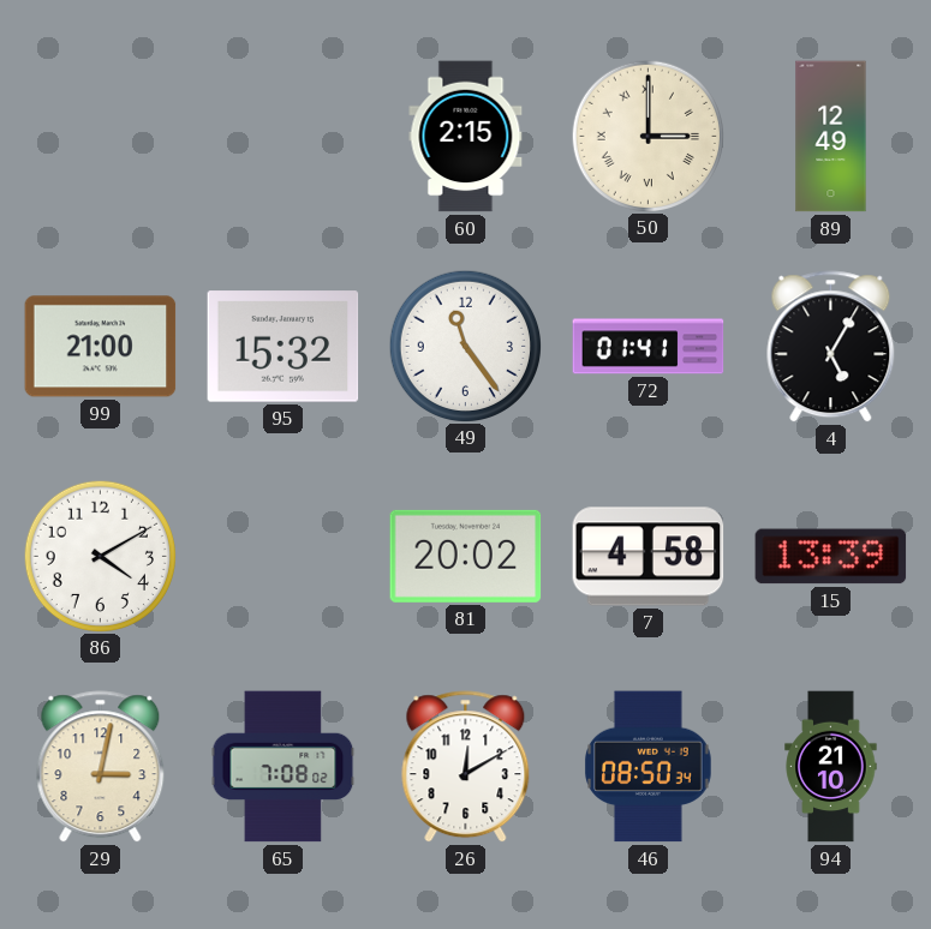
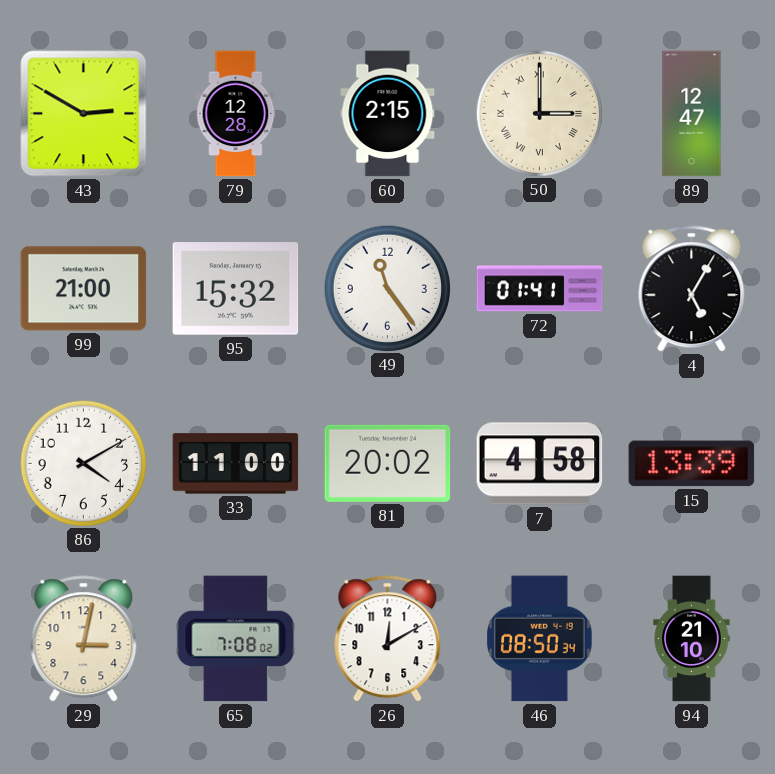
43: none -> 2:50
79: none -> 12:28
89: 12:49 -> 12:47
33: none -> 11:00
